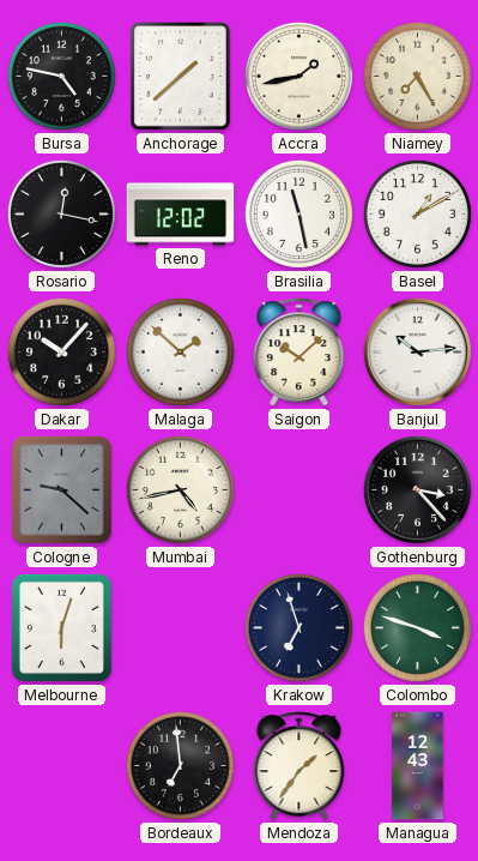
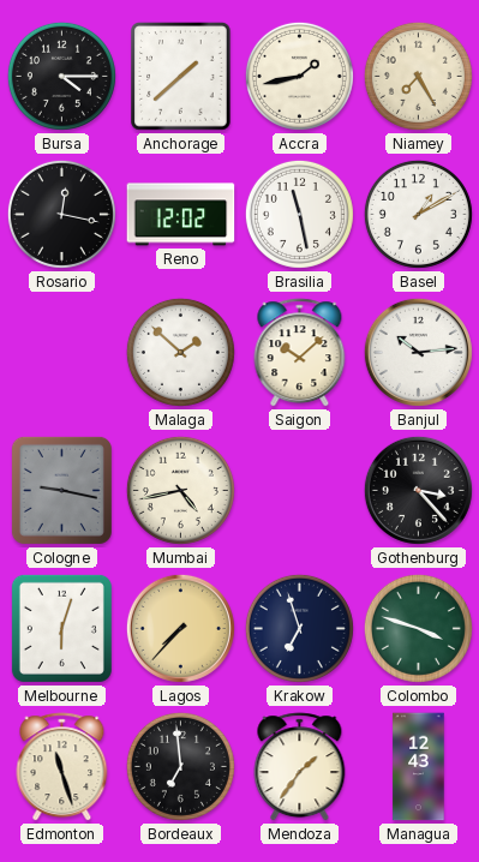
Bursa: 4:47 -> 4:15
Dakar: 10:07 -> none
Cologne: 9:22 -> 9:17
Lagos: none -> 7:37
Edmonton: none -> 11:27
